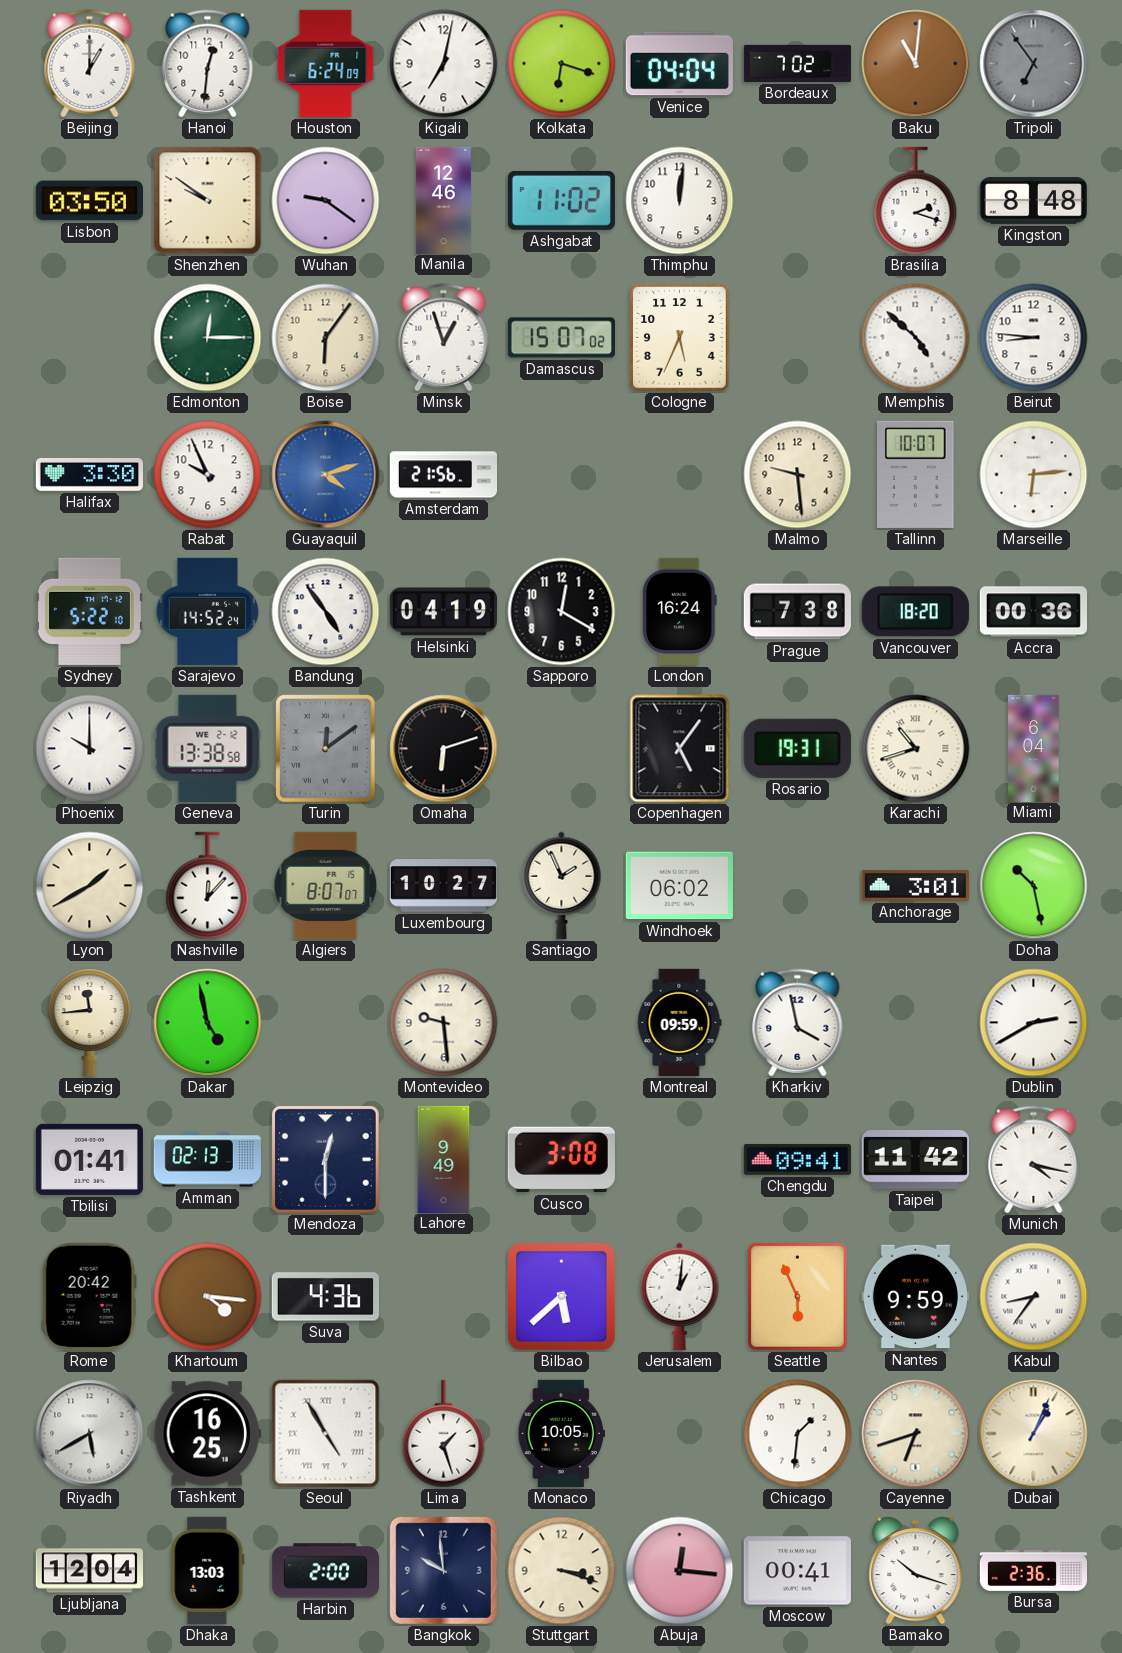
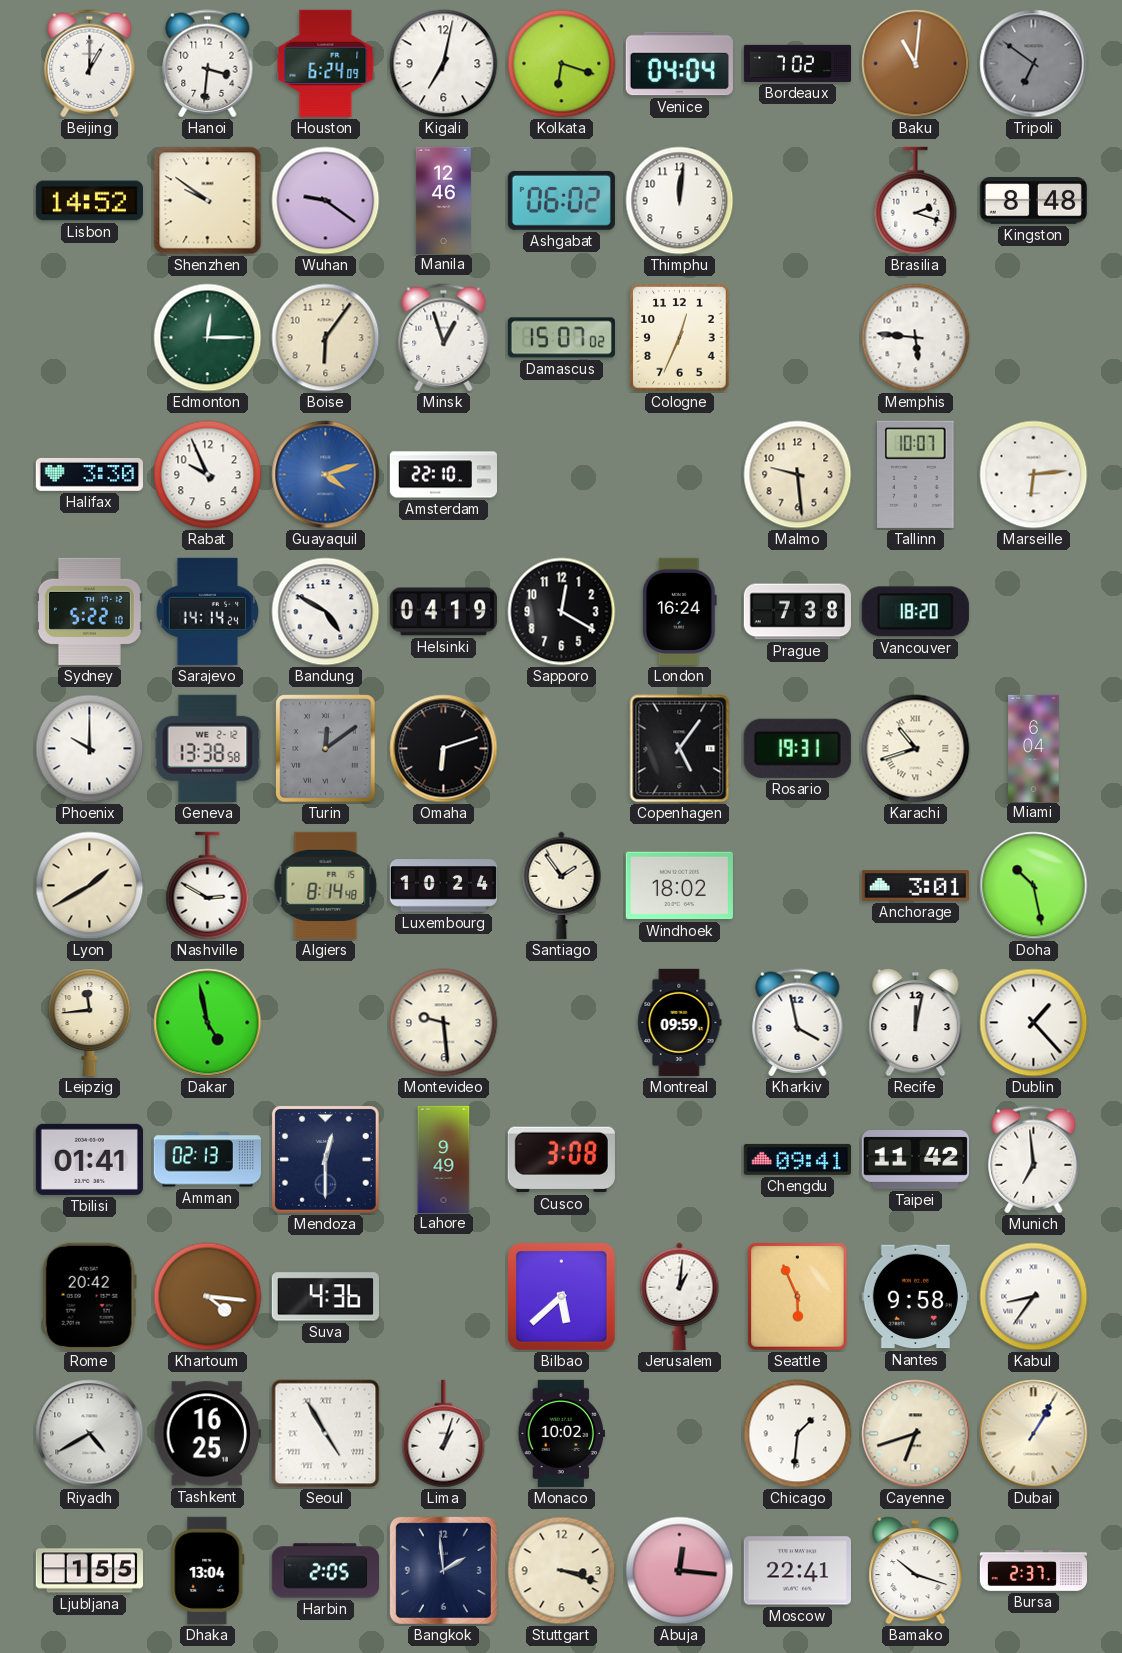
Hanoi: 12:31 -> 3:31
Tripoli: 6:54 -> 6:51
Lisbon: 03:50 -> 14:52
Ashgabat: 11:02 -> 06:02
Cologne: 5:34 -> 12:34
Memphis: 4:52 -> 5:46
Beirut: 8:46 -> none
Amsterdam: 21:56 -> 22:10
Sarajevo: 14:52 -> 14:14
Bandung: 4:54 -> 4:50
Accra: 00:36 -> none
Nashville: 12:07 -> 2:50
Algiers: 8:07 -> 8:14
Luxembourg: 10:27 -> 10:24
Santiago: 1:56 -> 1:54
Windhoek: 06:02 -> 18:02
Recife: none -> 12:02
Dublin: 2:40 -> 1:23
Munich: 4:17 -> 6:59
Nantes: 9:59 -> 9:58
Riyadh: 5:40 -> 4:40
Lima: 1:27 -> 1:03
Monaco: 10:05 -> 10:02
Dubai: 1:04 -> 1:05
Ljubljana: 12:04 -> 1:55
Dhaka: 13:03 -> 13:04
Harbin: 2:00 -> 2:05
Bangkok: 9:59 -> 1:59
Moscow: 00:41 -> 22:41
Bursa: 2:36 -> 2:37
